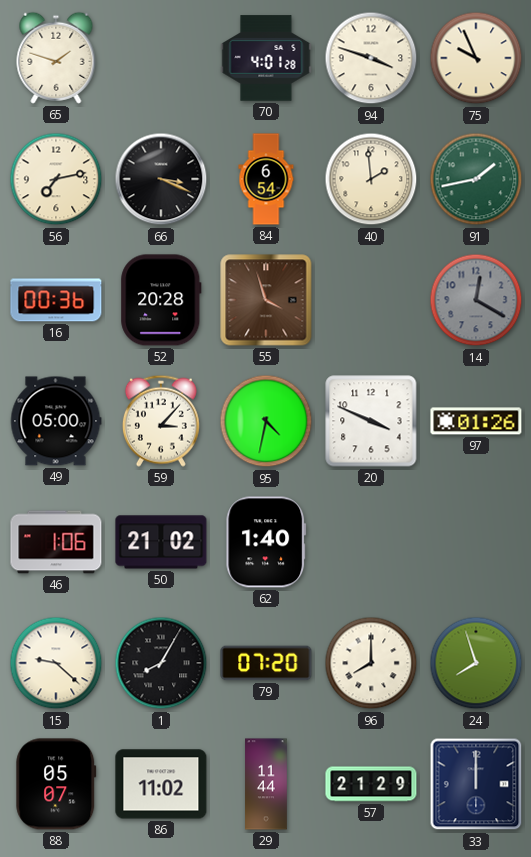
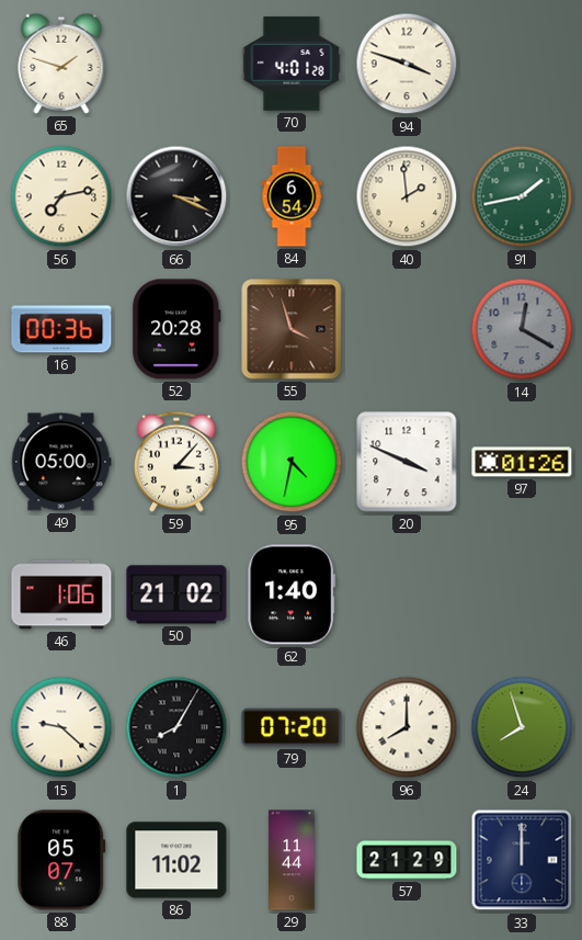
75: 9:56 -> none
